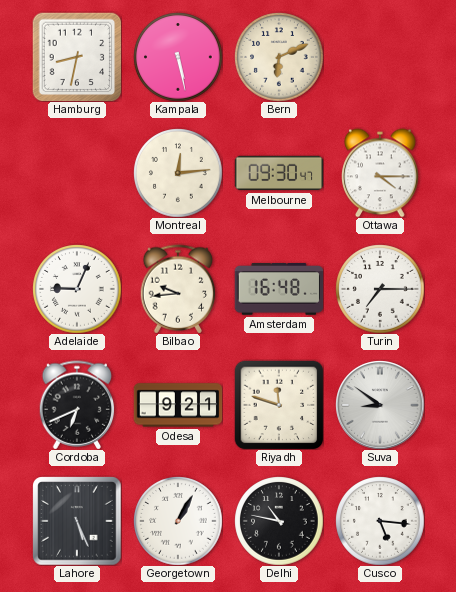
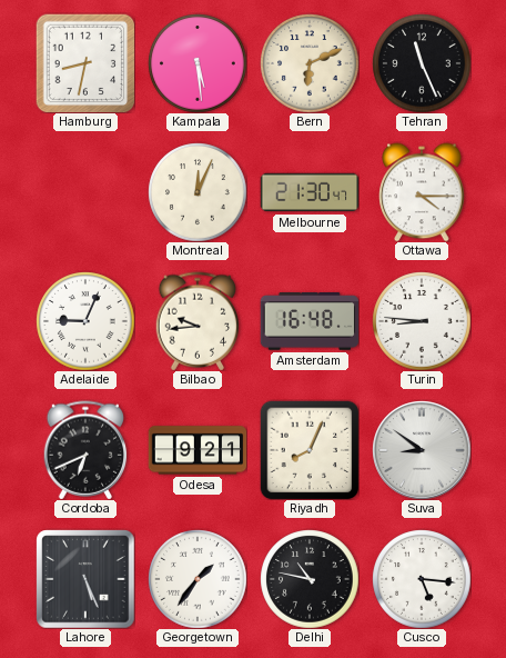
Kampala: 5:28 -> 5:29
Tehran: none -> 11:26
Montreal: 12:14 -> 12:04
Melbourne: 09:30 -> 21:30
Turin: 7:15 -> 8:46
Riyadh: 11:48 -> 8:04
Georgetown: 1:05 -> 1:36
